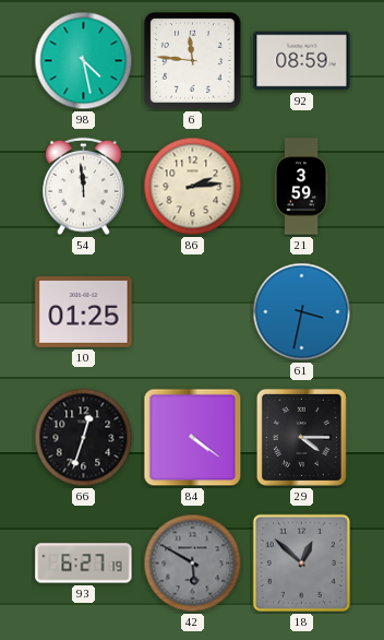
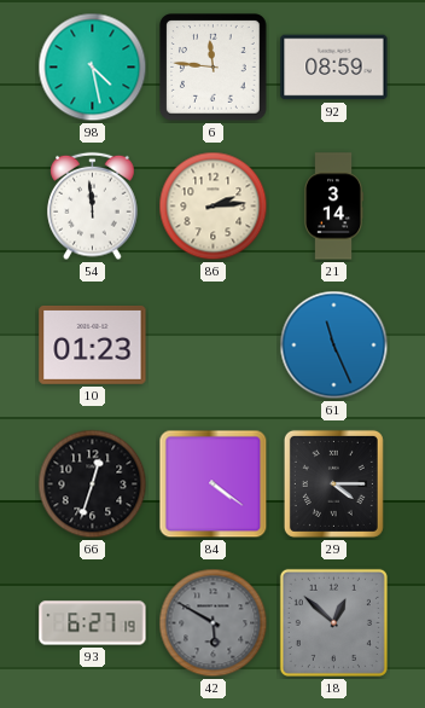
21: 3:59 -> 3:14
10: 01:25 -> 01:23
61: 3:32 -> 11:26
